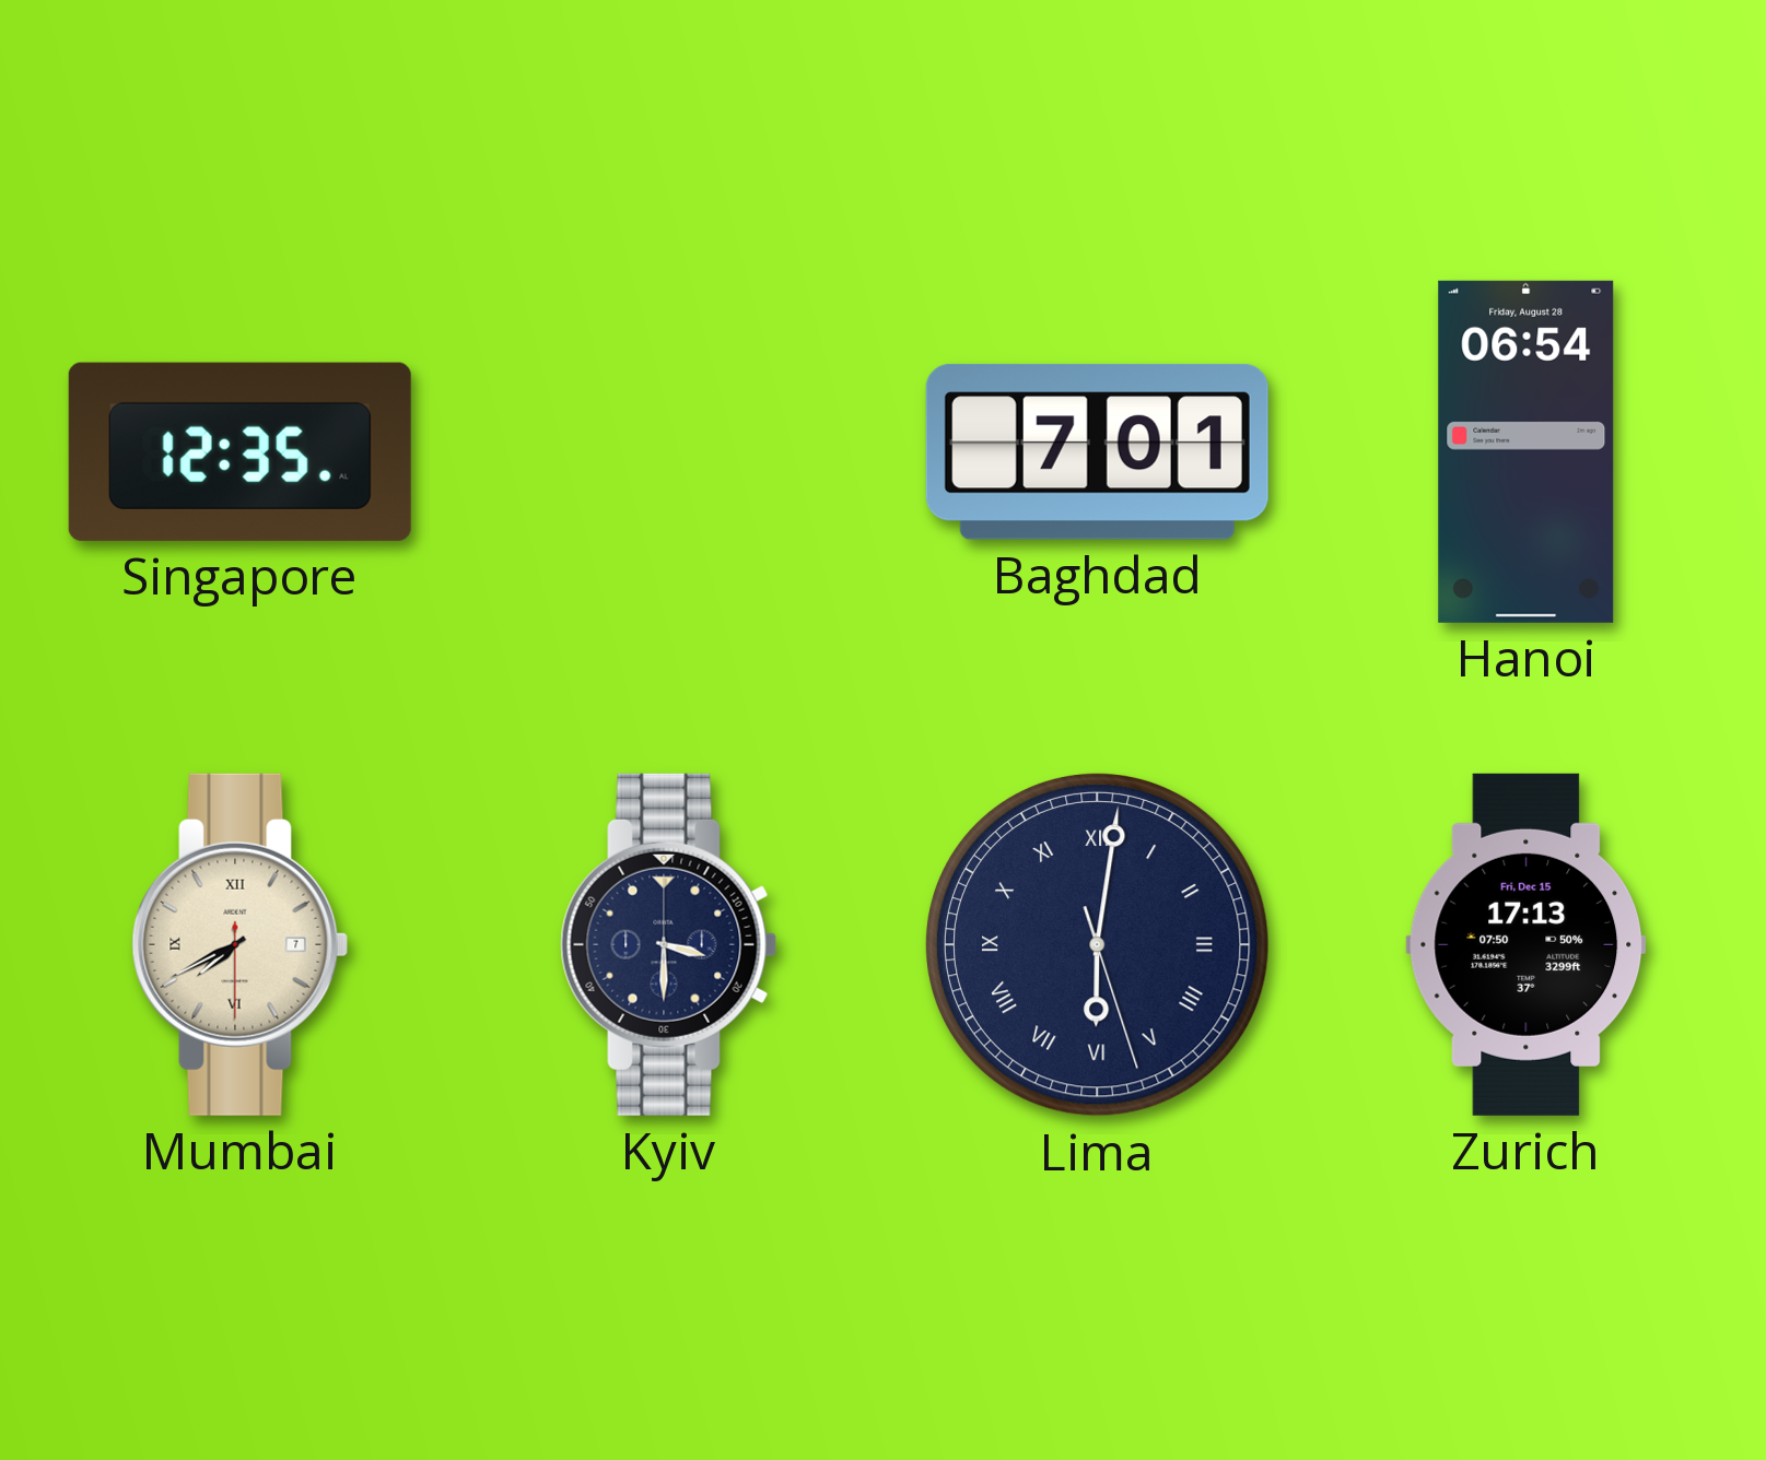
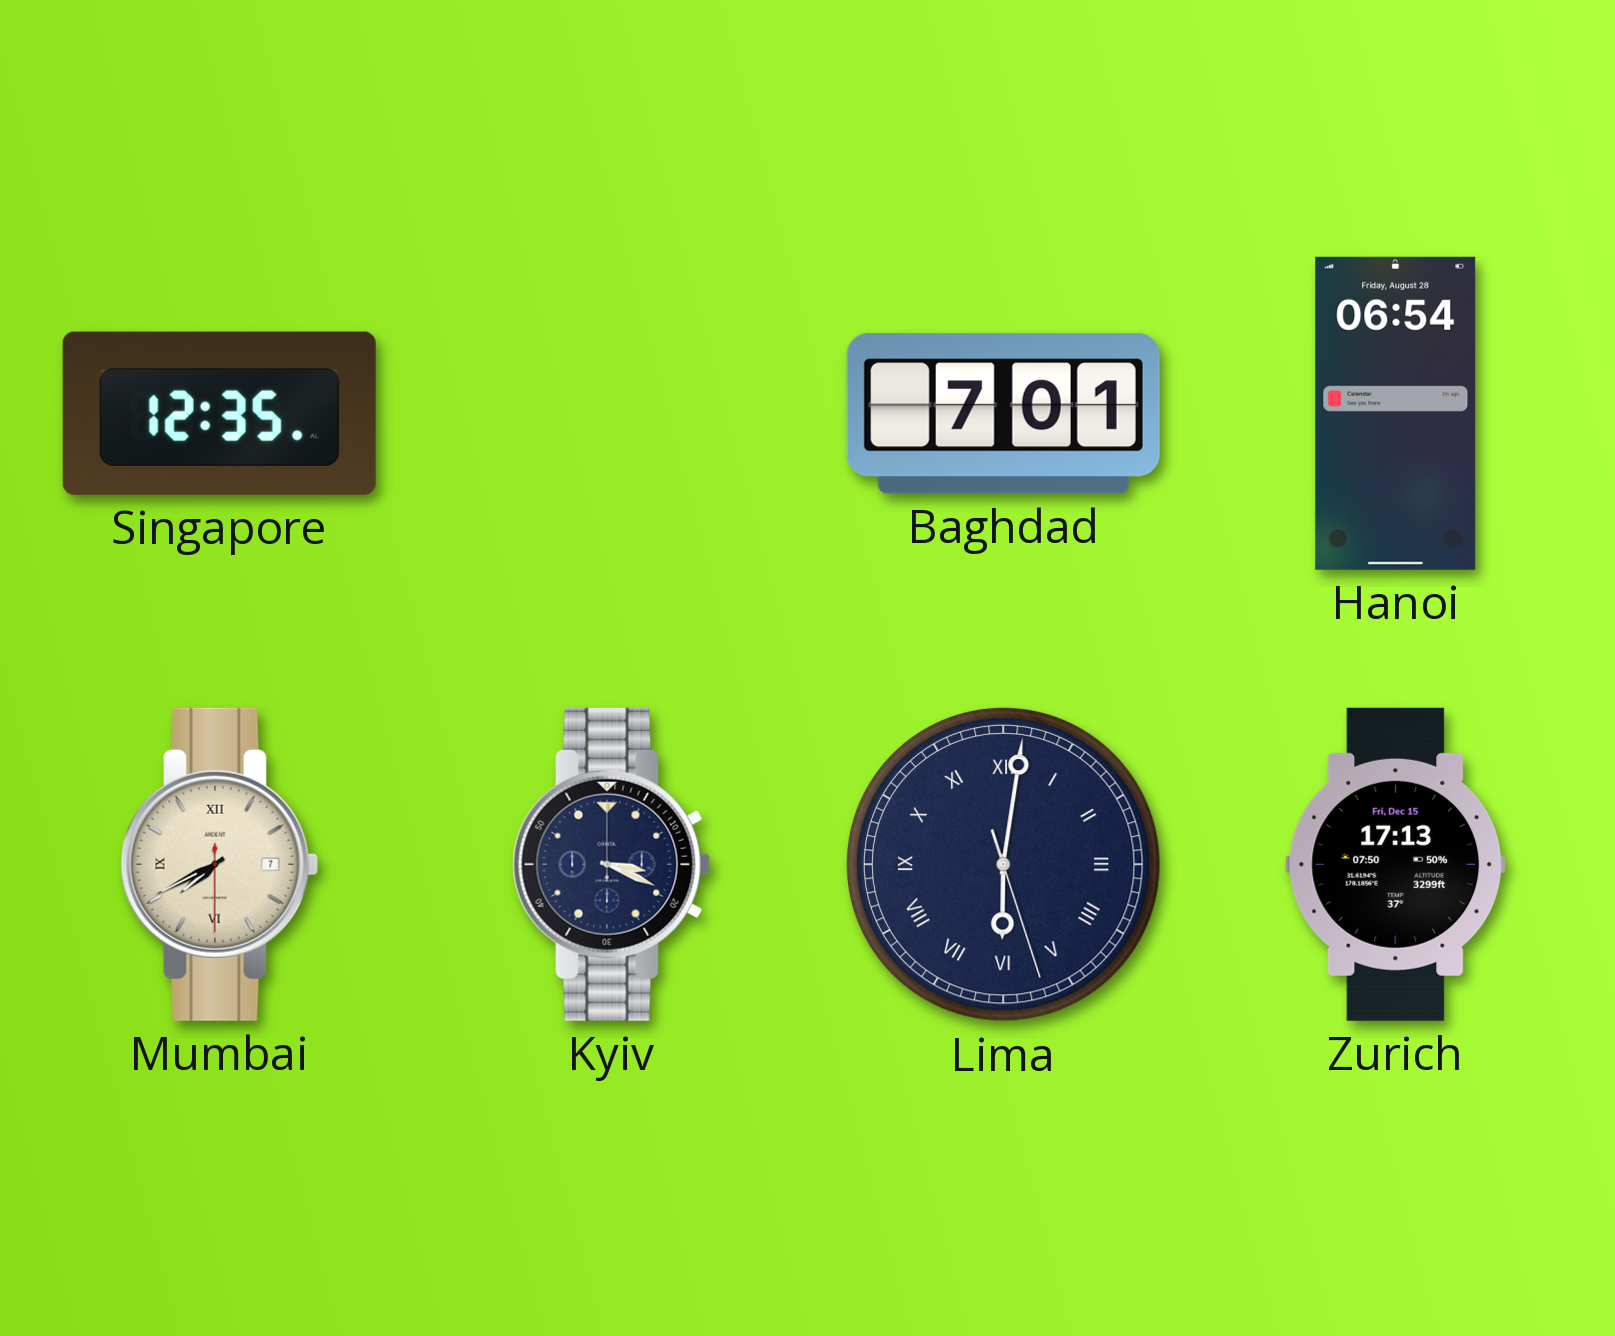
Kyiv: 3:30 -> 3:19
